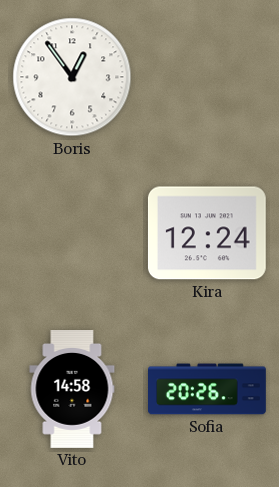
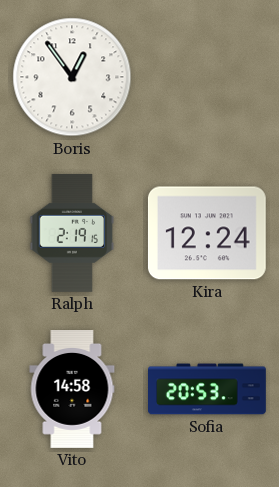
Ralph: none -> 2:19
Sofia: 20:26 -> 20:53
